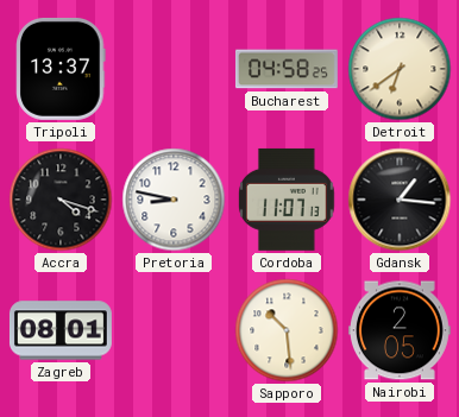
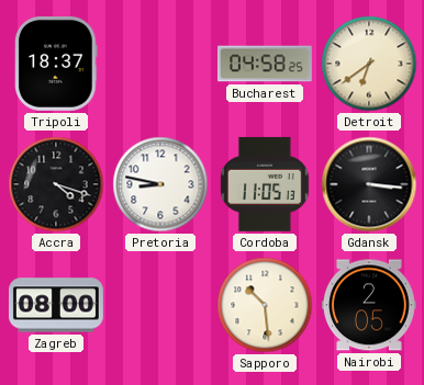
Tripoli: 13:37 -> 18:37
Cordoba: 11:07 -> 11:05
Gdansk: 1:16 -> 3:16
Zagreb: 08:01 -> 08:00
